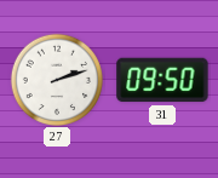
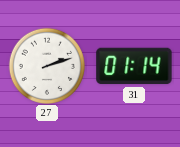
31: 09:50 -> 01:14
